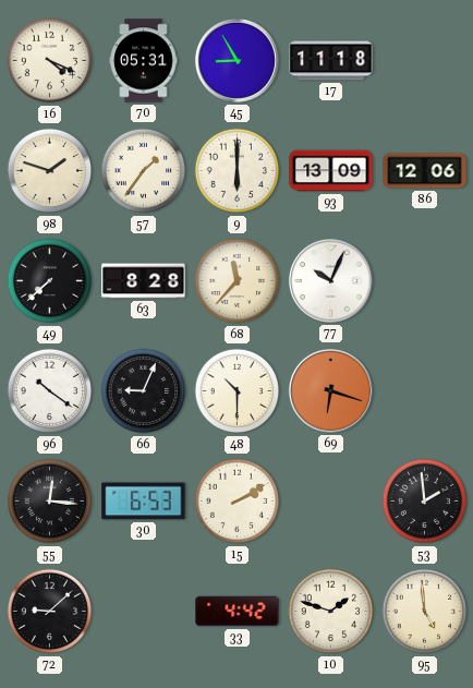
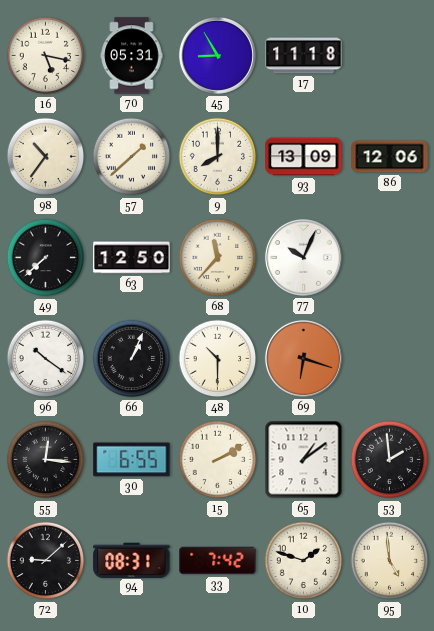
16: 4:19 -> 5:17
98: 1:48 -> 10:36
57: 1:36 -> 1:38
9: 6:00 -> 8:00
63: 8:28 -> 12:50
66: 9:04 -> 1:04
30: 6:53 -> 6:55
65: none -> 1:09
94: none -> 08:31
33: 4:42 -> 7:42
